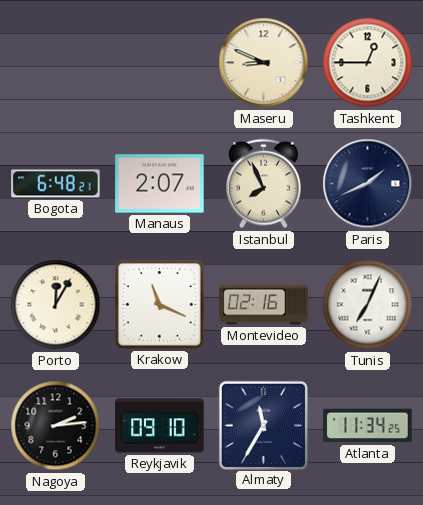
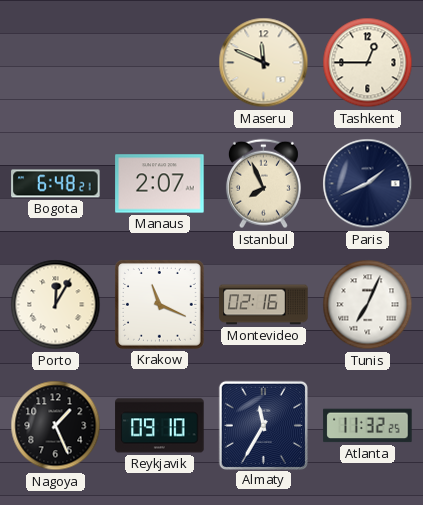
Maseru: 8:49 -> 11:49
Nagoya: 2:14 -> 1:26
Atlanta: 11:34 -> 11:32
